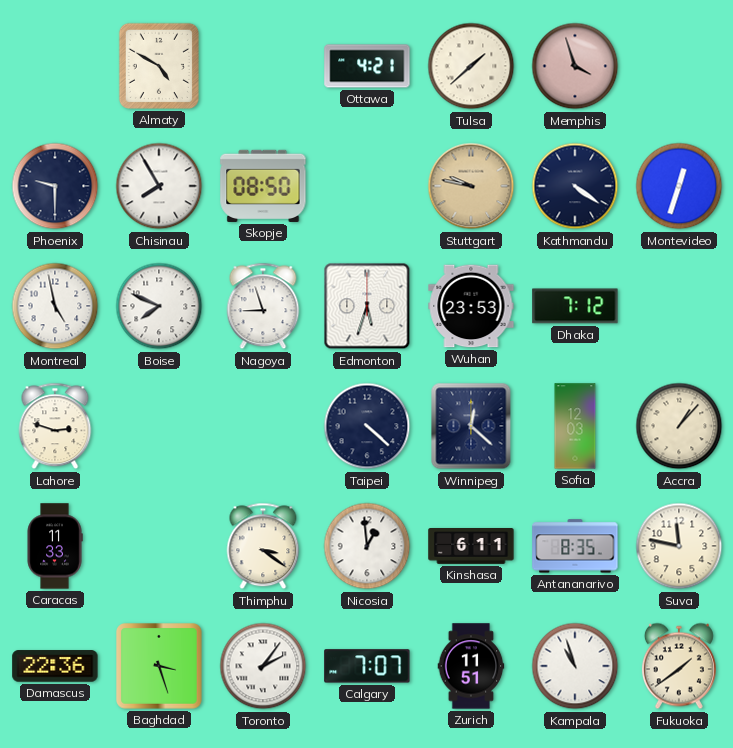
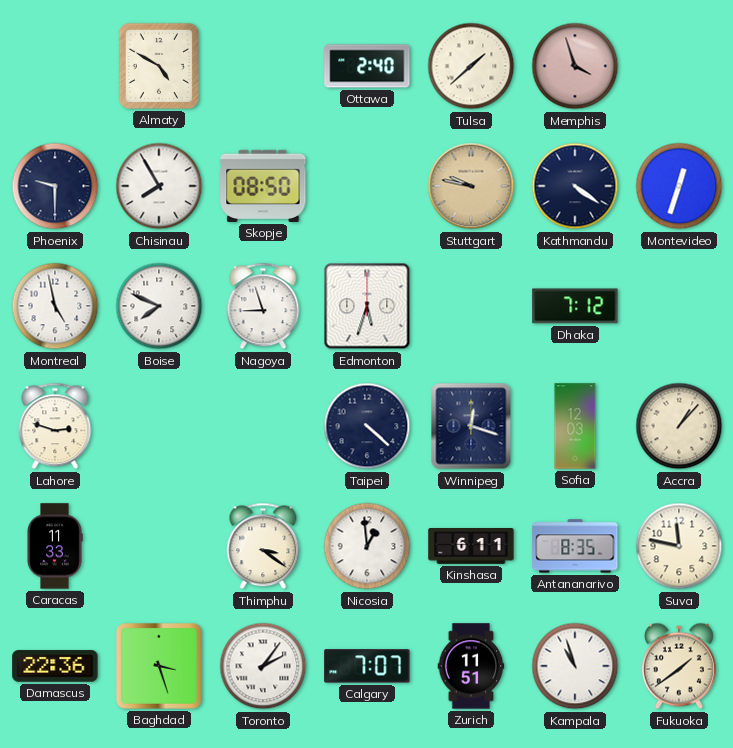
Ottawa: 4:21 -> 2:40
Wuhan: 23:53 -> none
Winnipeg: 12:22 -> 12:18
